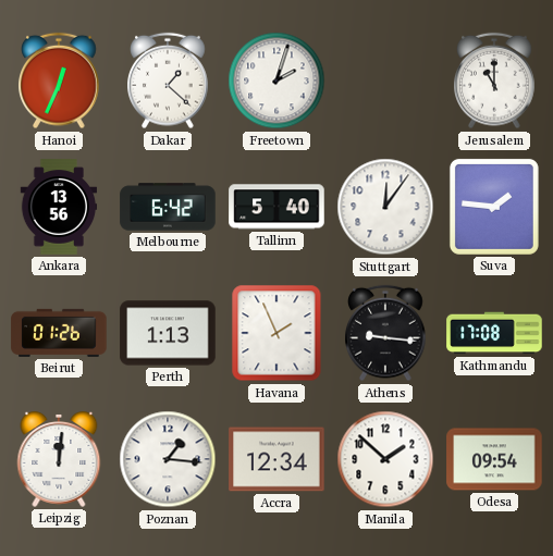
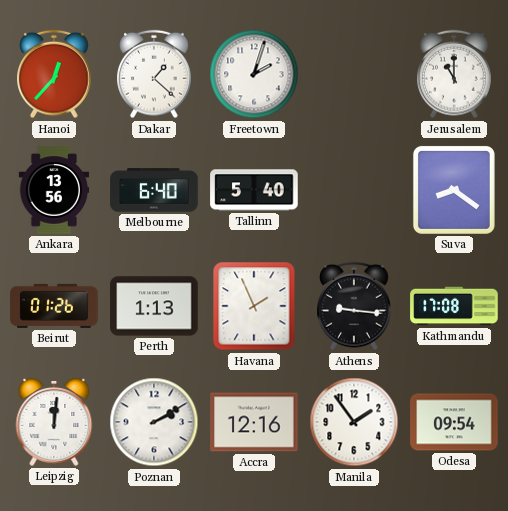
Hanoi: 12:34 -> 12:37
Melbourne: 6:42 -> 6:40
Stuttgart: 12:06 -> none
Suva: 1:46 -> 8:21
Poznan: 1:16 -> 2:10
Accra: 12:34 -> 12:16
Manila: 1:52 -> 1:54
